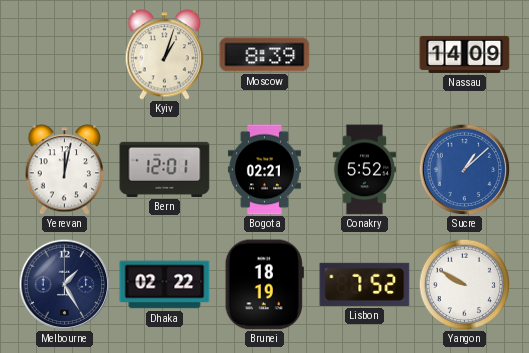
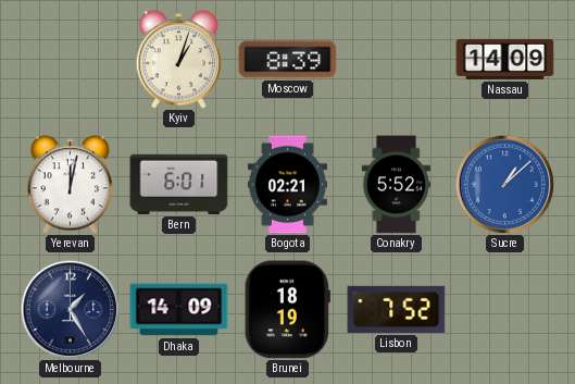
Bern: 12:01 -> 6:01
Dhaka: 02:22 -> 14:09
Yangon: 9:50 -> none
